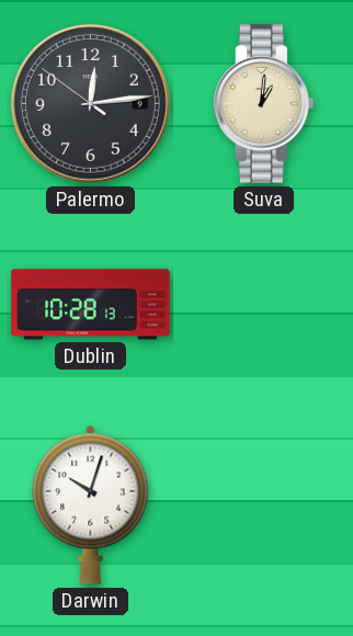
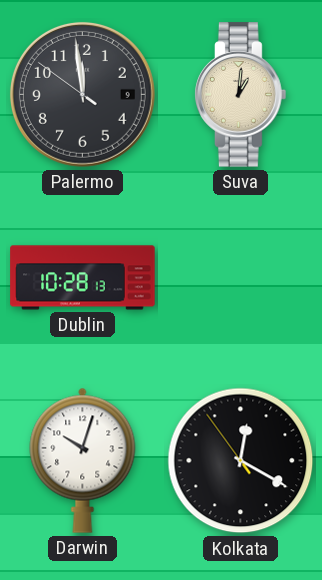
Palermo: 12:13 -> 11:58
Kolkata: none -> 12:19
